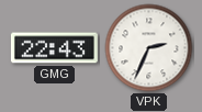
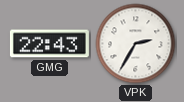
VPK: 2:34 -> 2:35
